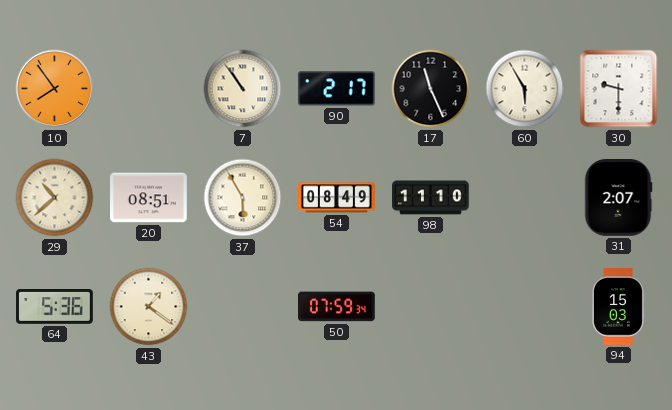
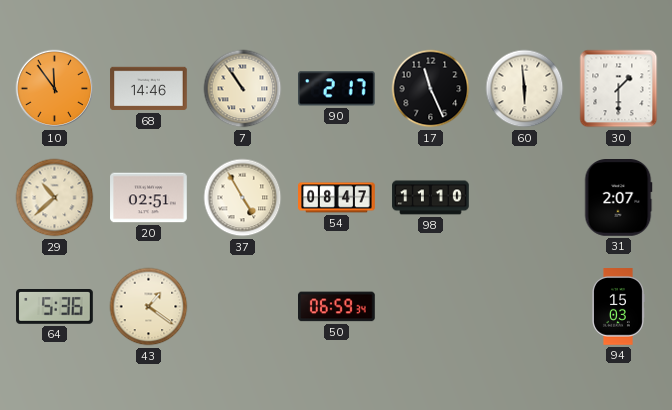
10: 7:54 -> 11:54
68: none -> 14:46
60: 5:55 -> 5:59
30: 9:30 -> 1:30
20: 08:51 -> 02:51
37: 5:55 -> 4:55
54: 08:49 -> 08:47
50: 07:59 -> 06:59
